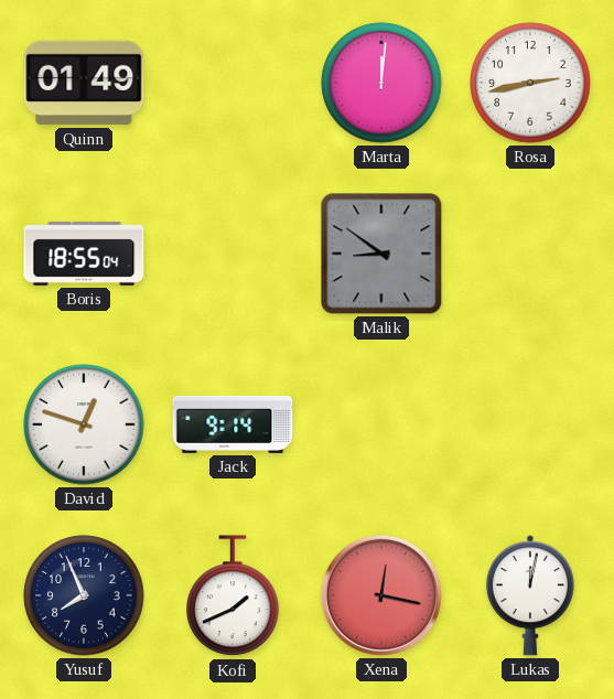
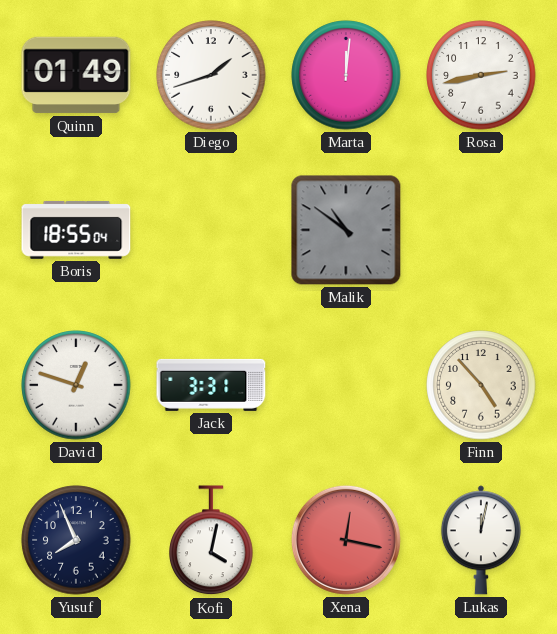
Diego: none -> 1:42
Malik: 8:51 -> 10:51
Jack: 9:14 -> 3:31
Finn: none -> 4:53
Kofi: 1:41 -> 4:02
